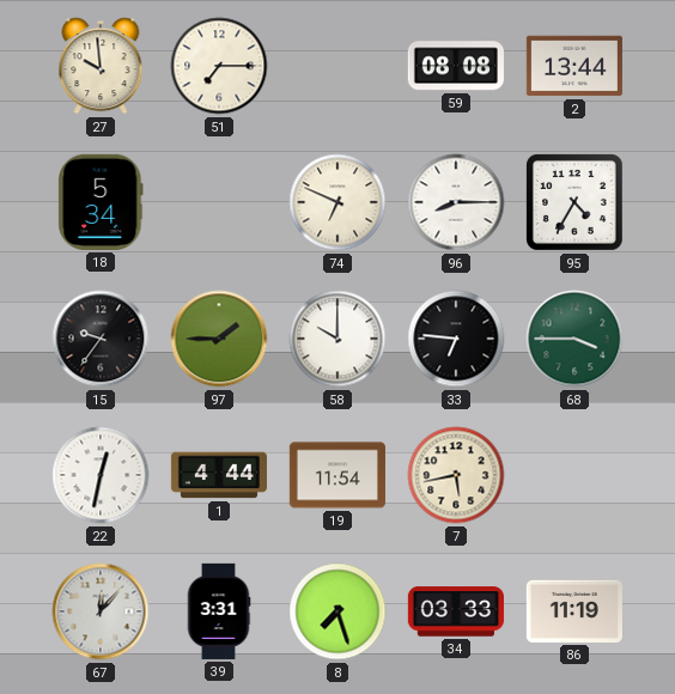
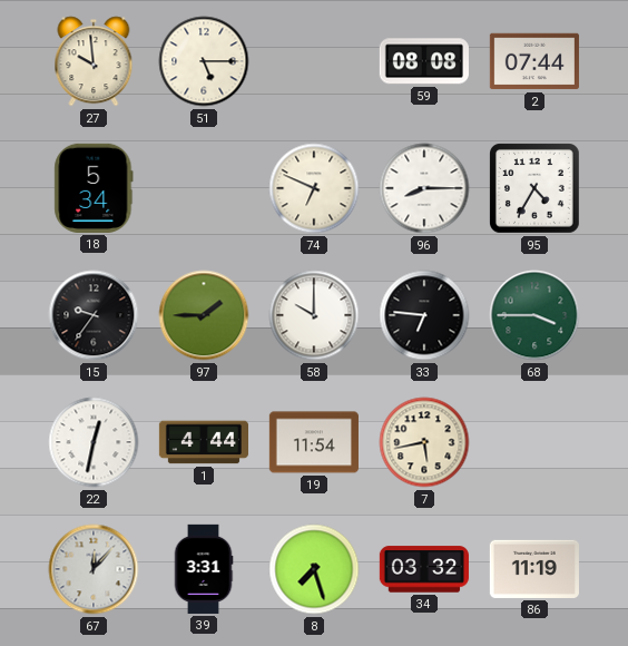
51: 7:15 -> 5:15
2: 13:44 -> 07:44
34: 03:33 -> 03:32
